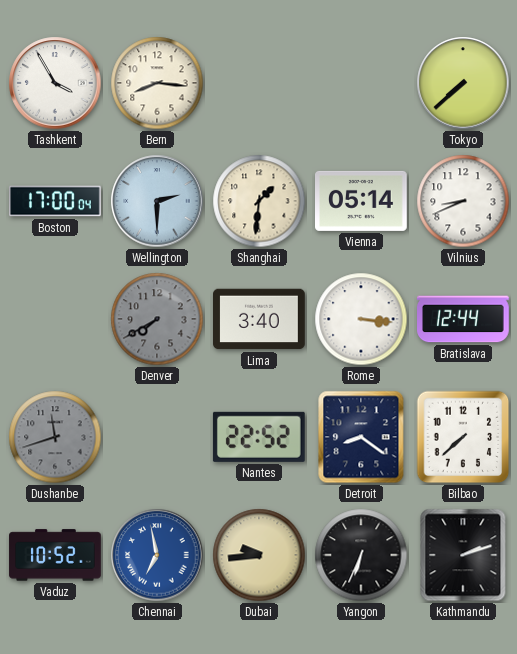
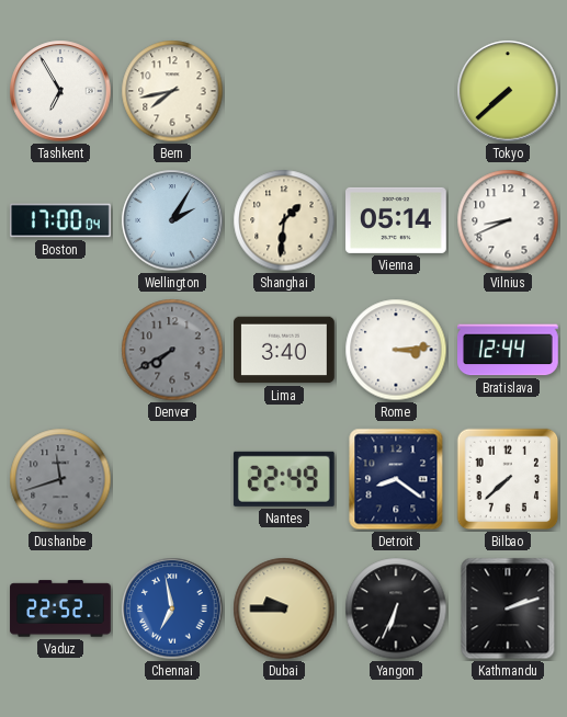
Tashkent: 3:55 -> 6:55
Bern: 8:16 -> 7:43
Wellington: 2:30 -> 2:05
Rome: 3:16 -> 3:14
Nantes: 22:52 -> 22:49
Vaduz: 10:52 -> 22:52
Dubai: 9:44 -> 9:45
